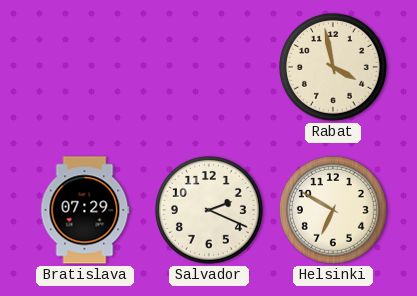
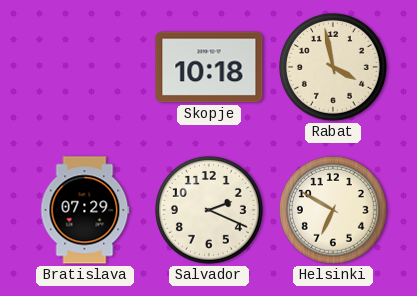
Skopje: none -> 10:18
